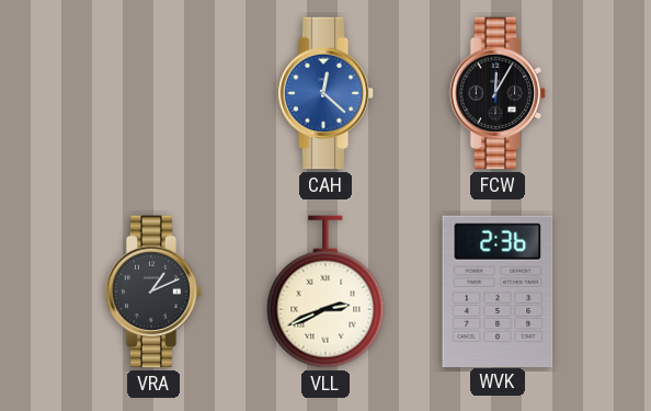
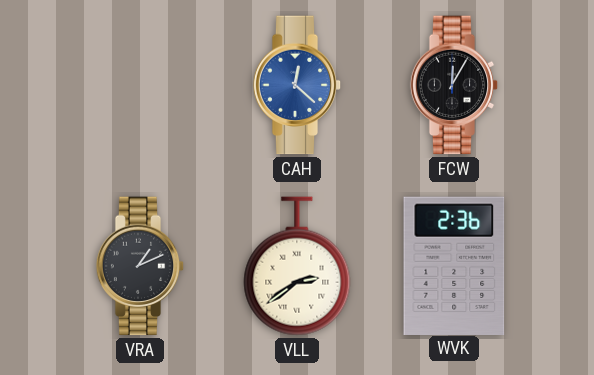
VLL: 2:41 -> 2:39
